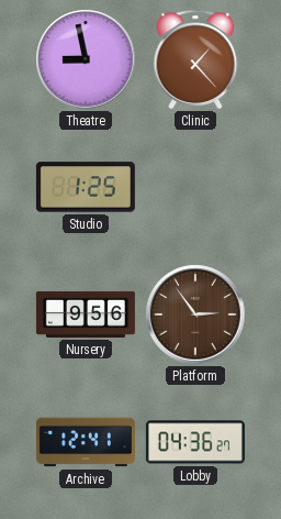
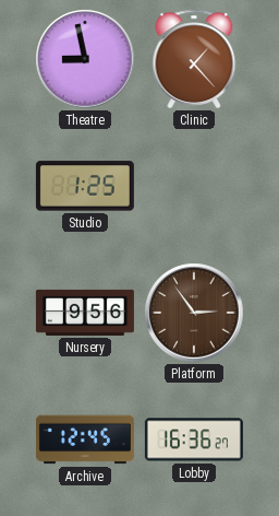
Archive: 12:41 -> 12:45
Lobby: 04:36 -> 16:36
